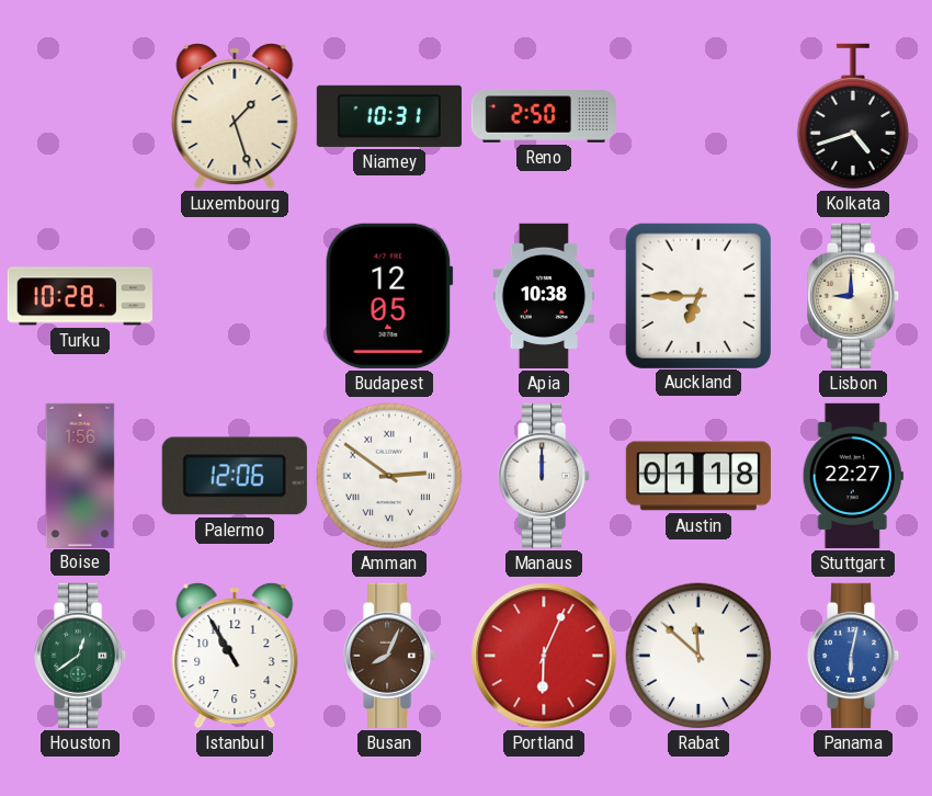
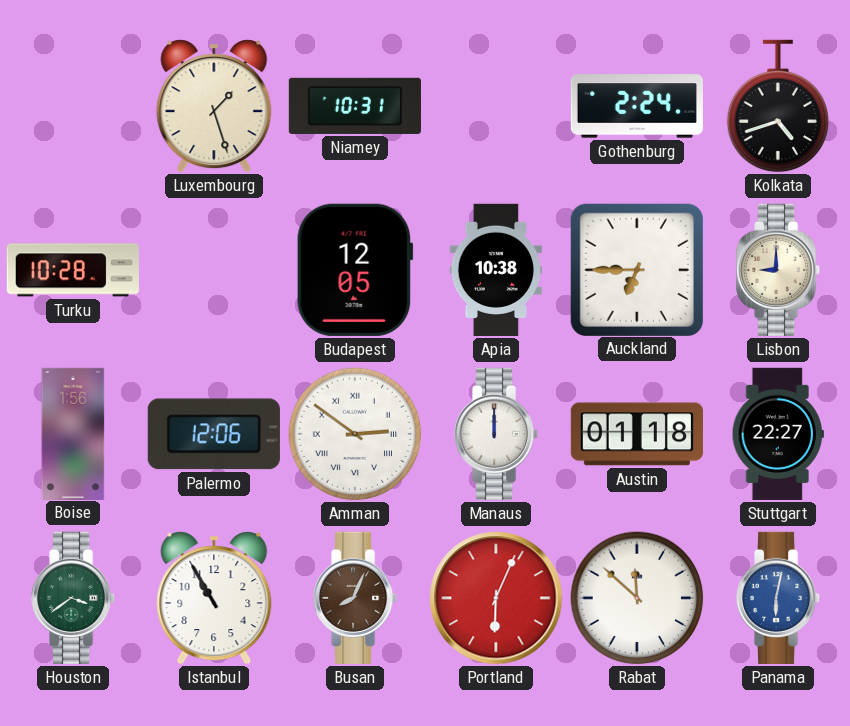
Reno: 2:50 -> none
Gothenburg: none -> 2:24
Houston: 12:39 -> 3:39
